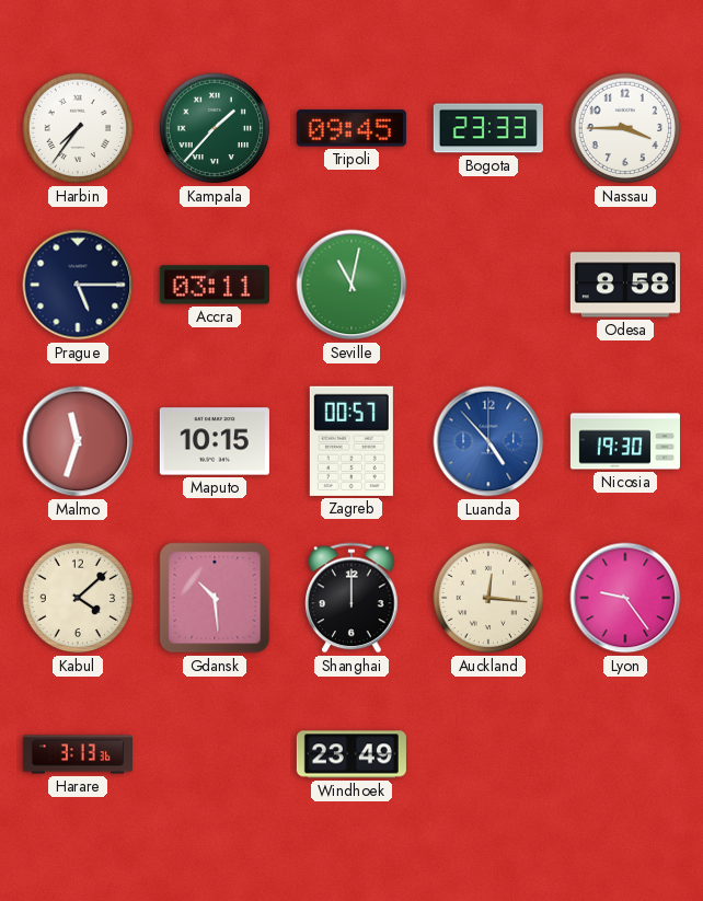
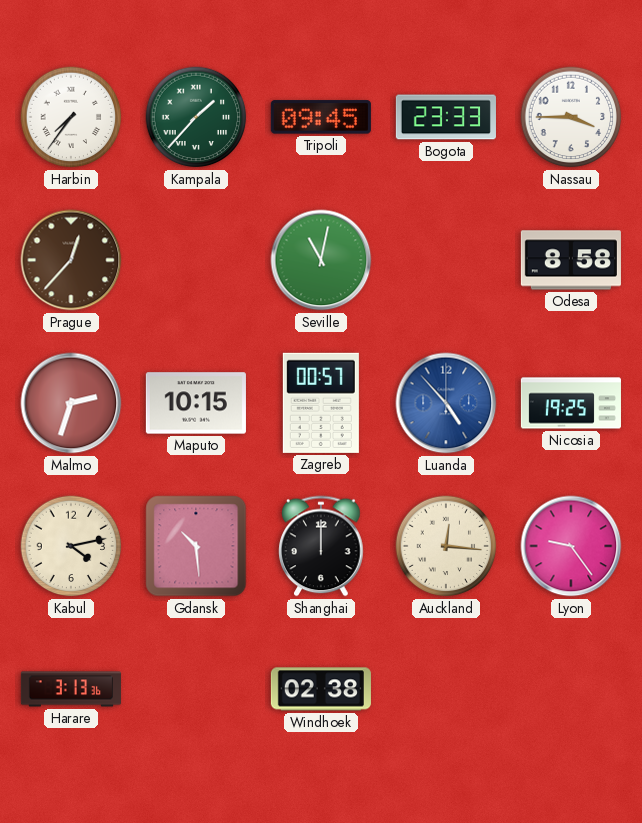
Prague: 5:15 -> 12:37
Prague dial: navy -> brown
Accra: 03:11 -> none
Malmo: 11:33 -> 2:33
Nicosia: 19:30 -> 19:25
Kabul: 4:08 -> 4:13
Windhoek: 23:49 -> 02:38
